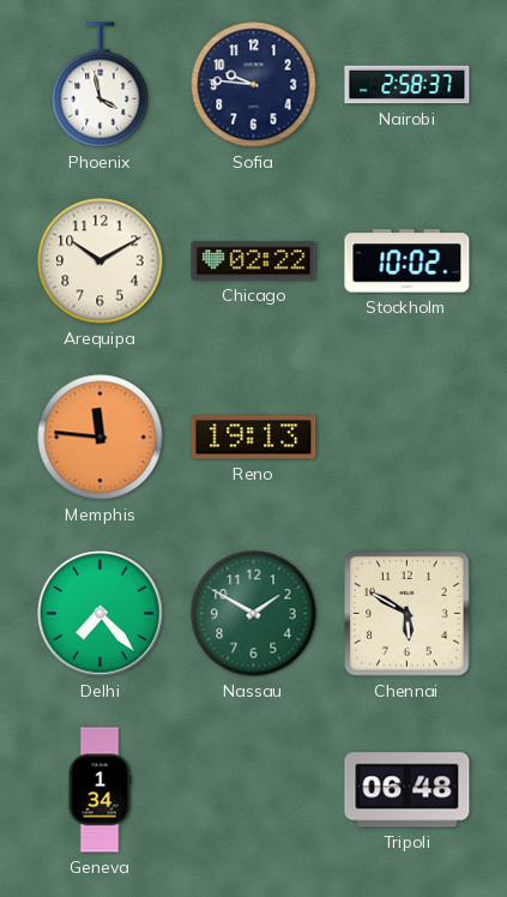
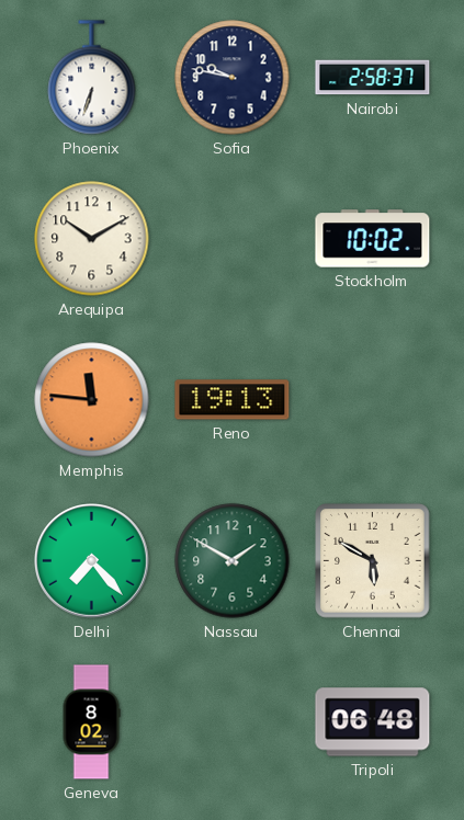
Phoenix: 3:58 -> 6:33
Sofia: 9:46 -> 9:47
Chicago: 02:22 -> none
Geneva: 1:34 -> 8:02
